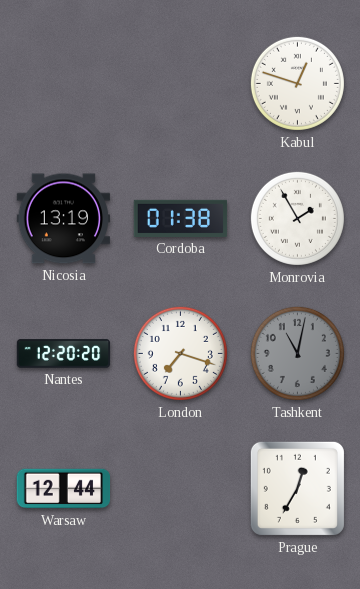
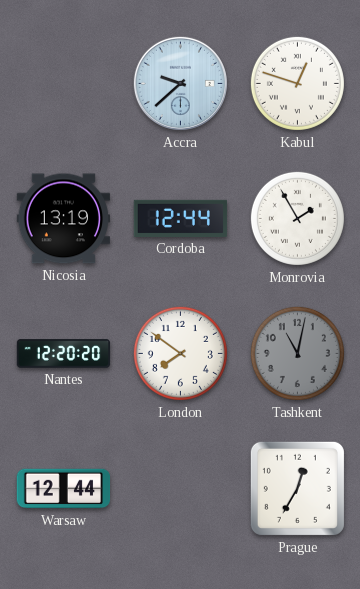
Accra: none -> 9:38
Cordoba: 01:38 -> 12:44
London: 7:18 -> 7:51
